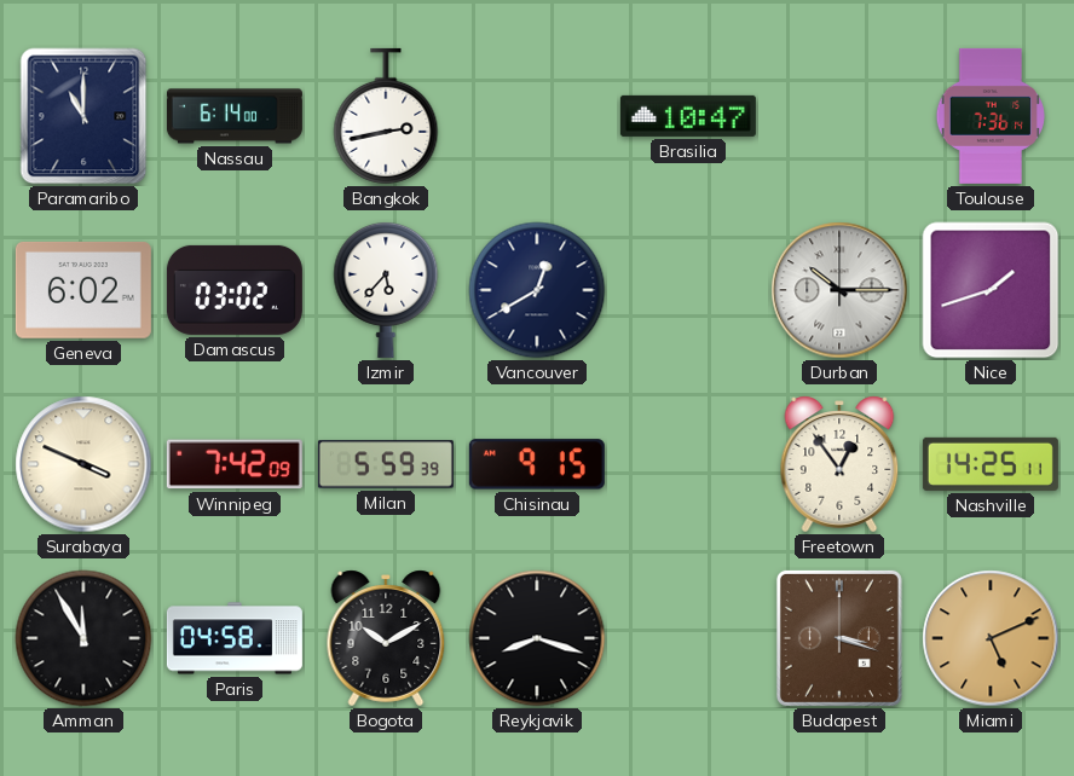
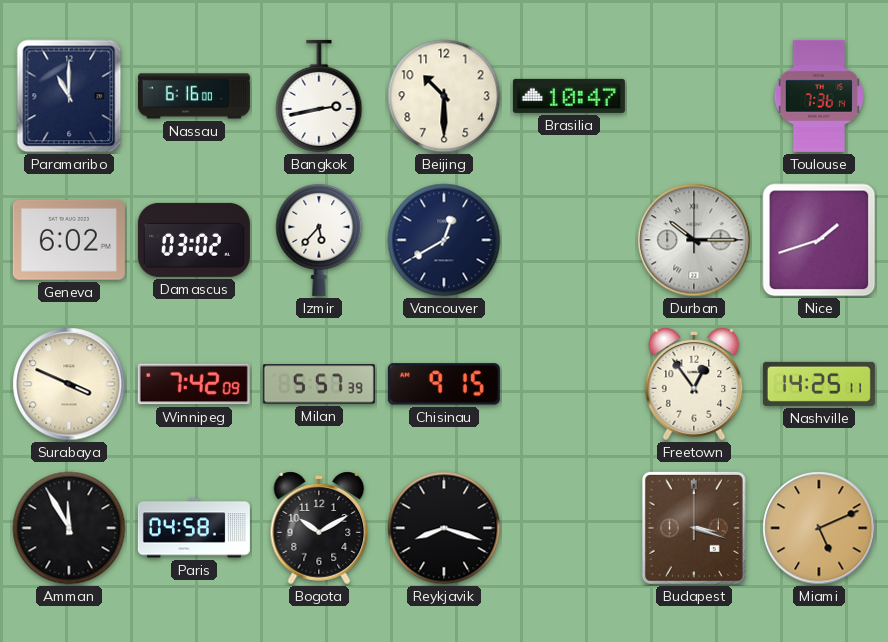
Nassau: 6:14 -> 6:16
Beijing: none -> 10:30
Milan: 5:59 -> 5:57
